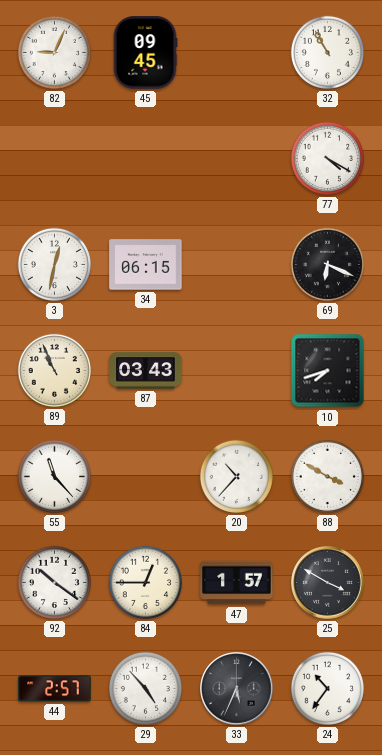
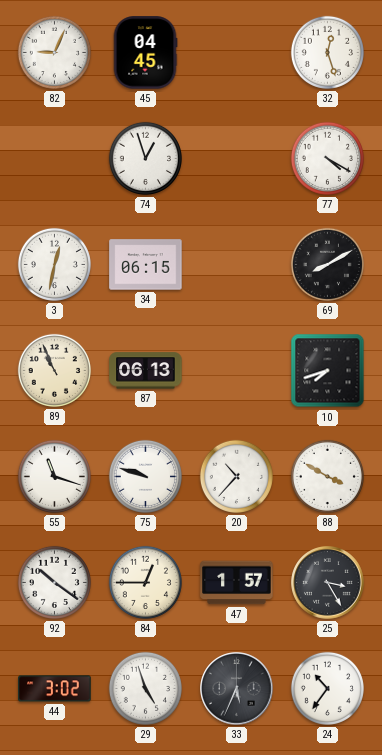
45: 09:45 -> 04:45
32: 10:55 -> 12:27
74: none -> 12:57
69: 6:19 -> 8:10
87: 03:43 -> 06:13
55: 11:23 -> 11:18
75: none -> 9:48
25: 3:50 -> 3:25
44: 2:57 -> 3:02
29: 4:53 -> 4:57
